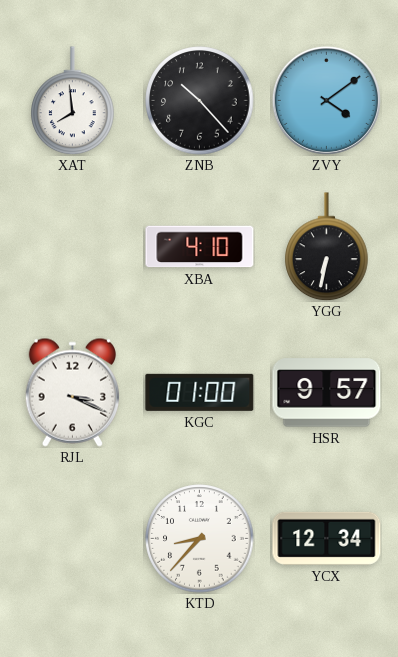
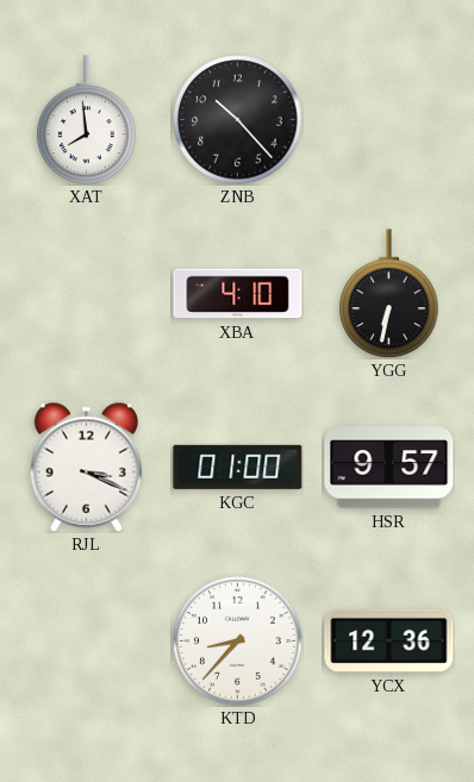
ZVY: 4:09 -> none
YCX: 12:34 -> 12:36
